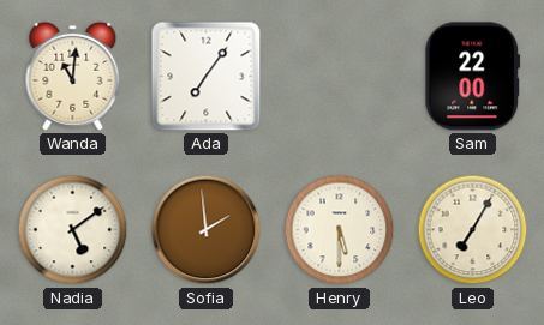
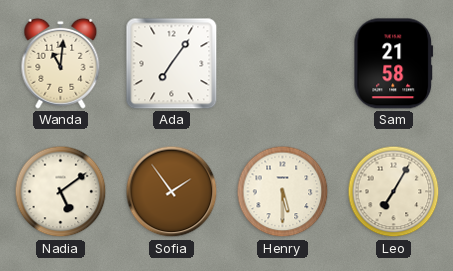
Sam: 22:00 -> 21:58
Sofia: 1:59 -> 1:54
